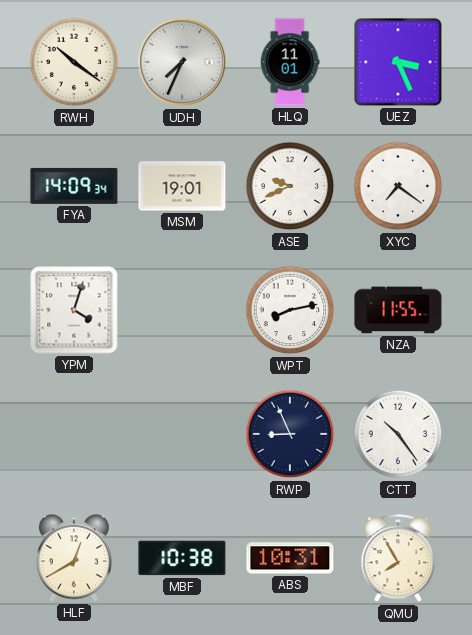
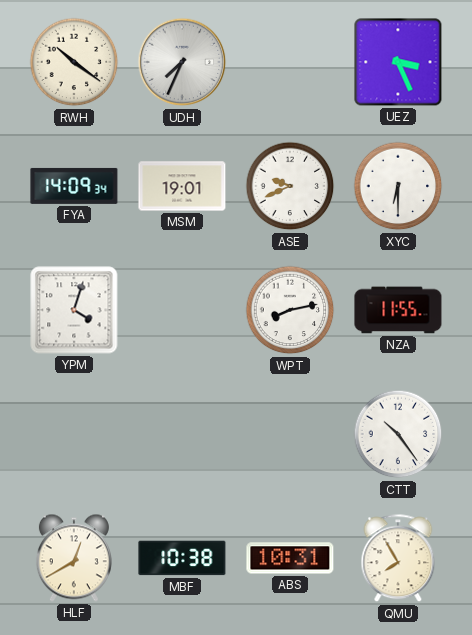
HLQ: 11:01 -> none
XYC: 7:21 -> 6:30
RWP: 8:56 -> none
